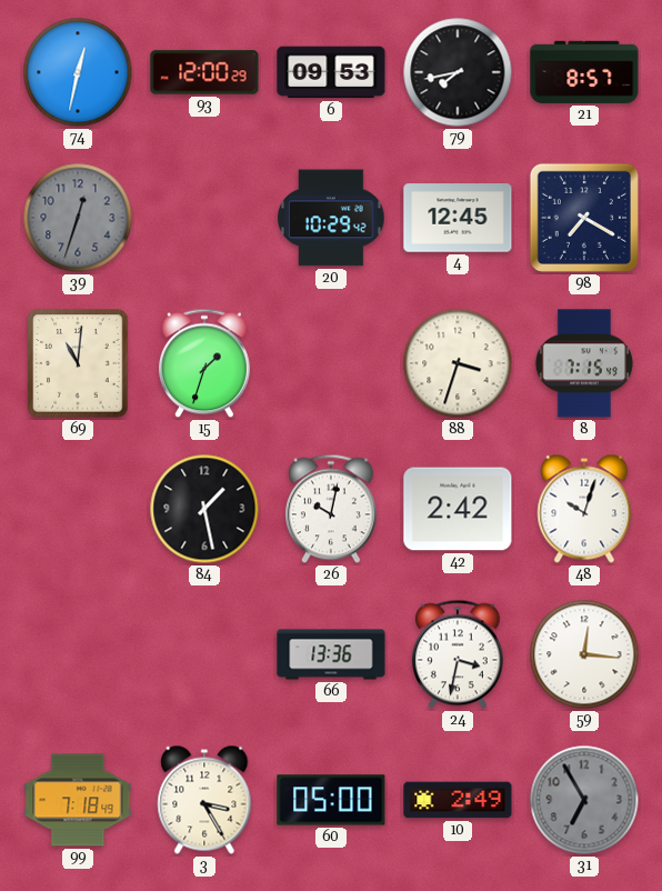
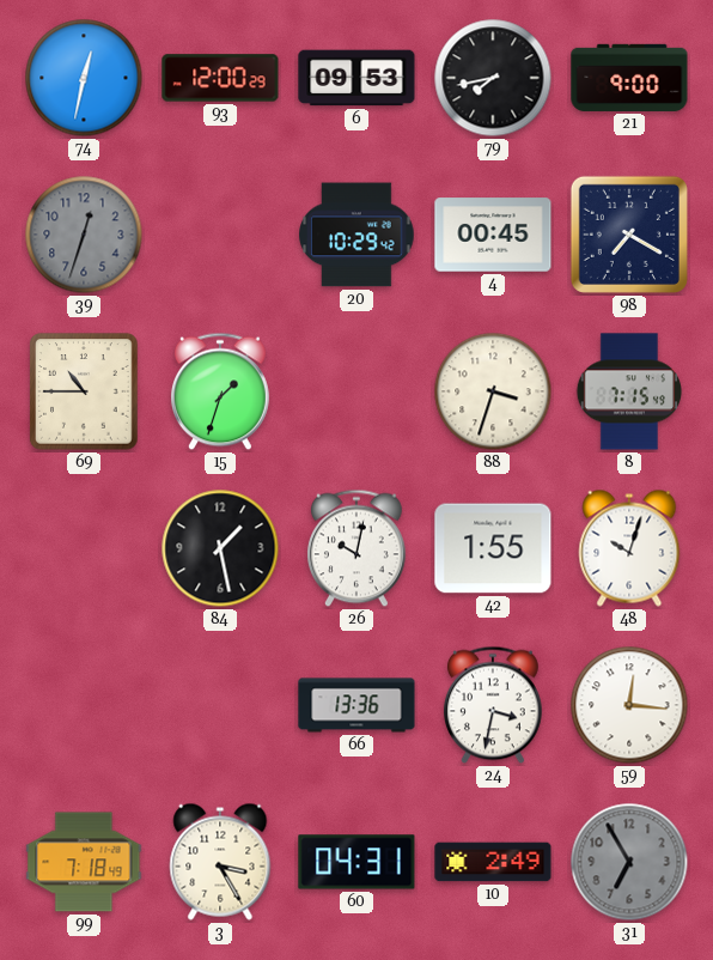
21: 8:57 -> 9:00
4: 12:45 -> 00:45
69: 11:01 -> 10:45
42: 2:42 -> 1:55
60: 05:00 -> 04:31
